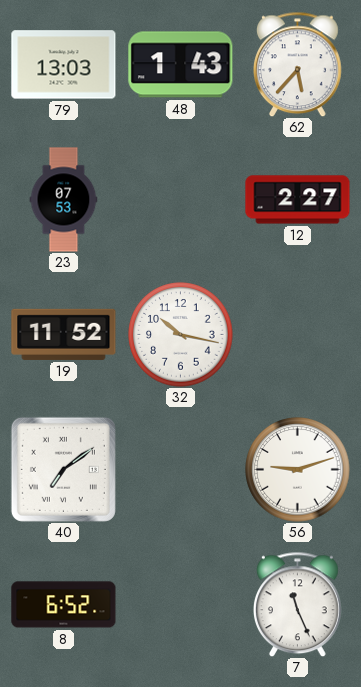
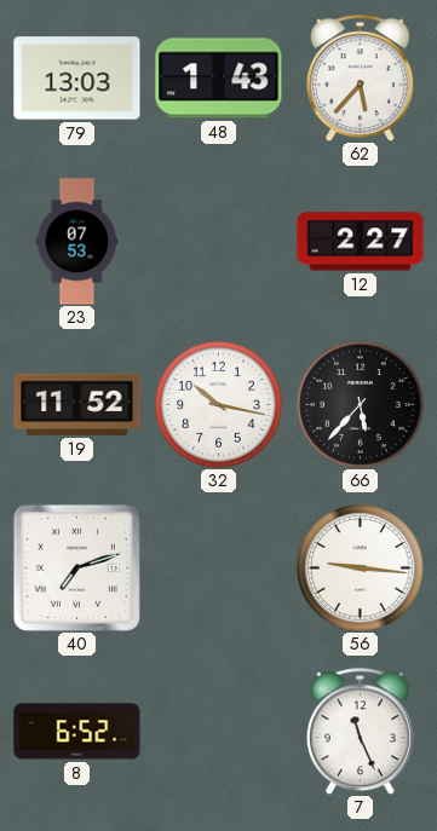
66: none -> 5:37
40: 7:09 -> 7:12
56: 9:12 -> 9:16
